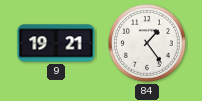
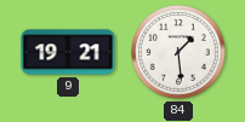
84: 1:24 -> 1:29
